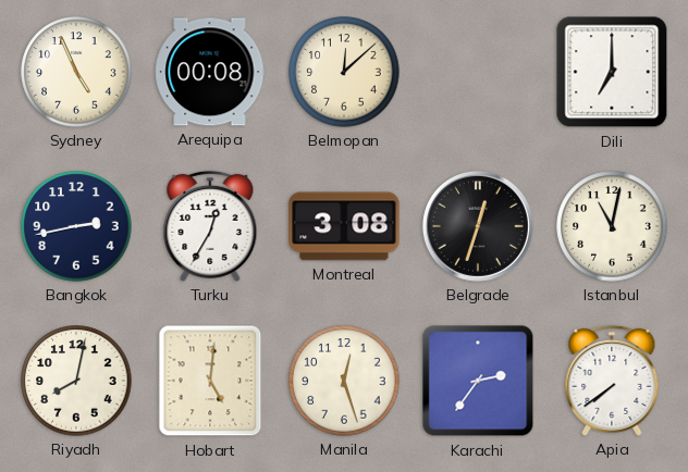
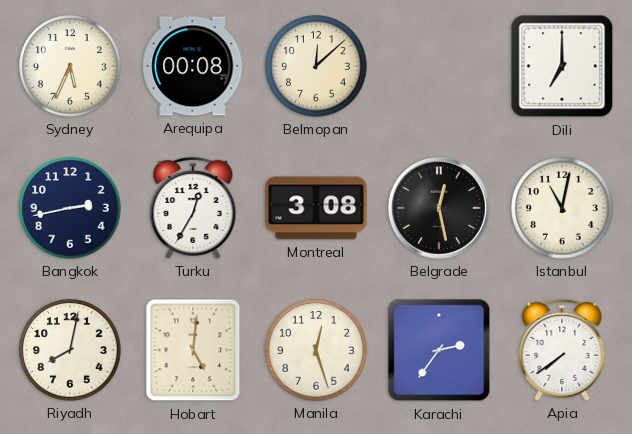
Sydney: 4:56 -> 5:34
Belgrade: 12:33 -> 12:28
